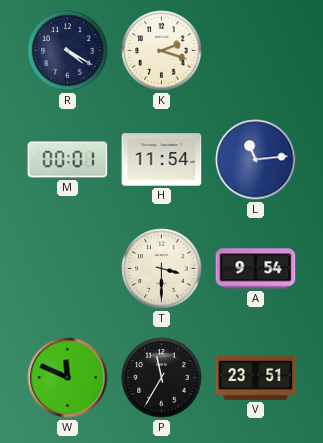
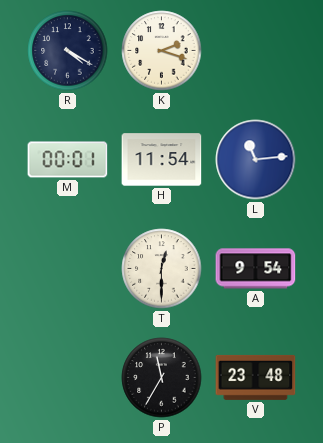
T: 3:30 -> 12:30
W: 11:49 -> none
V: 23:51 -> 23:48
